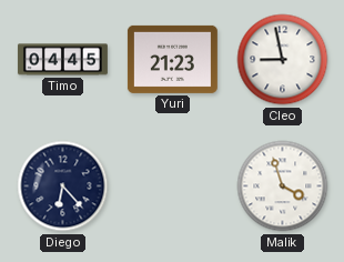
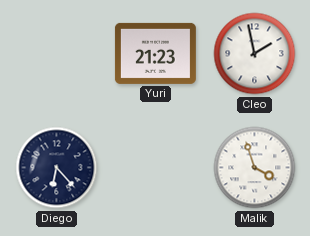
Timo: 04:45 -> none
Cleo: 8:58 -> 1:58
